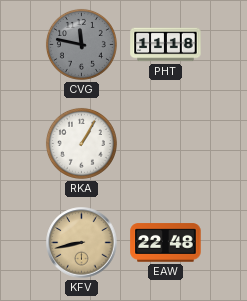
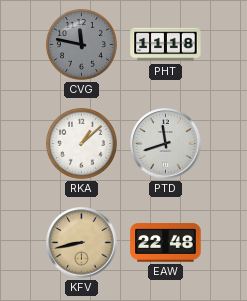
RKA: 1:05 -> 1:08
PTD: none -> 11:42
